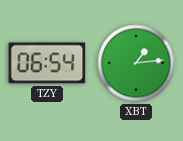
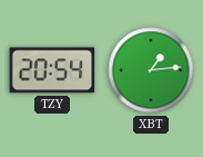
TZY: 06:54 -> 20:54
